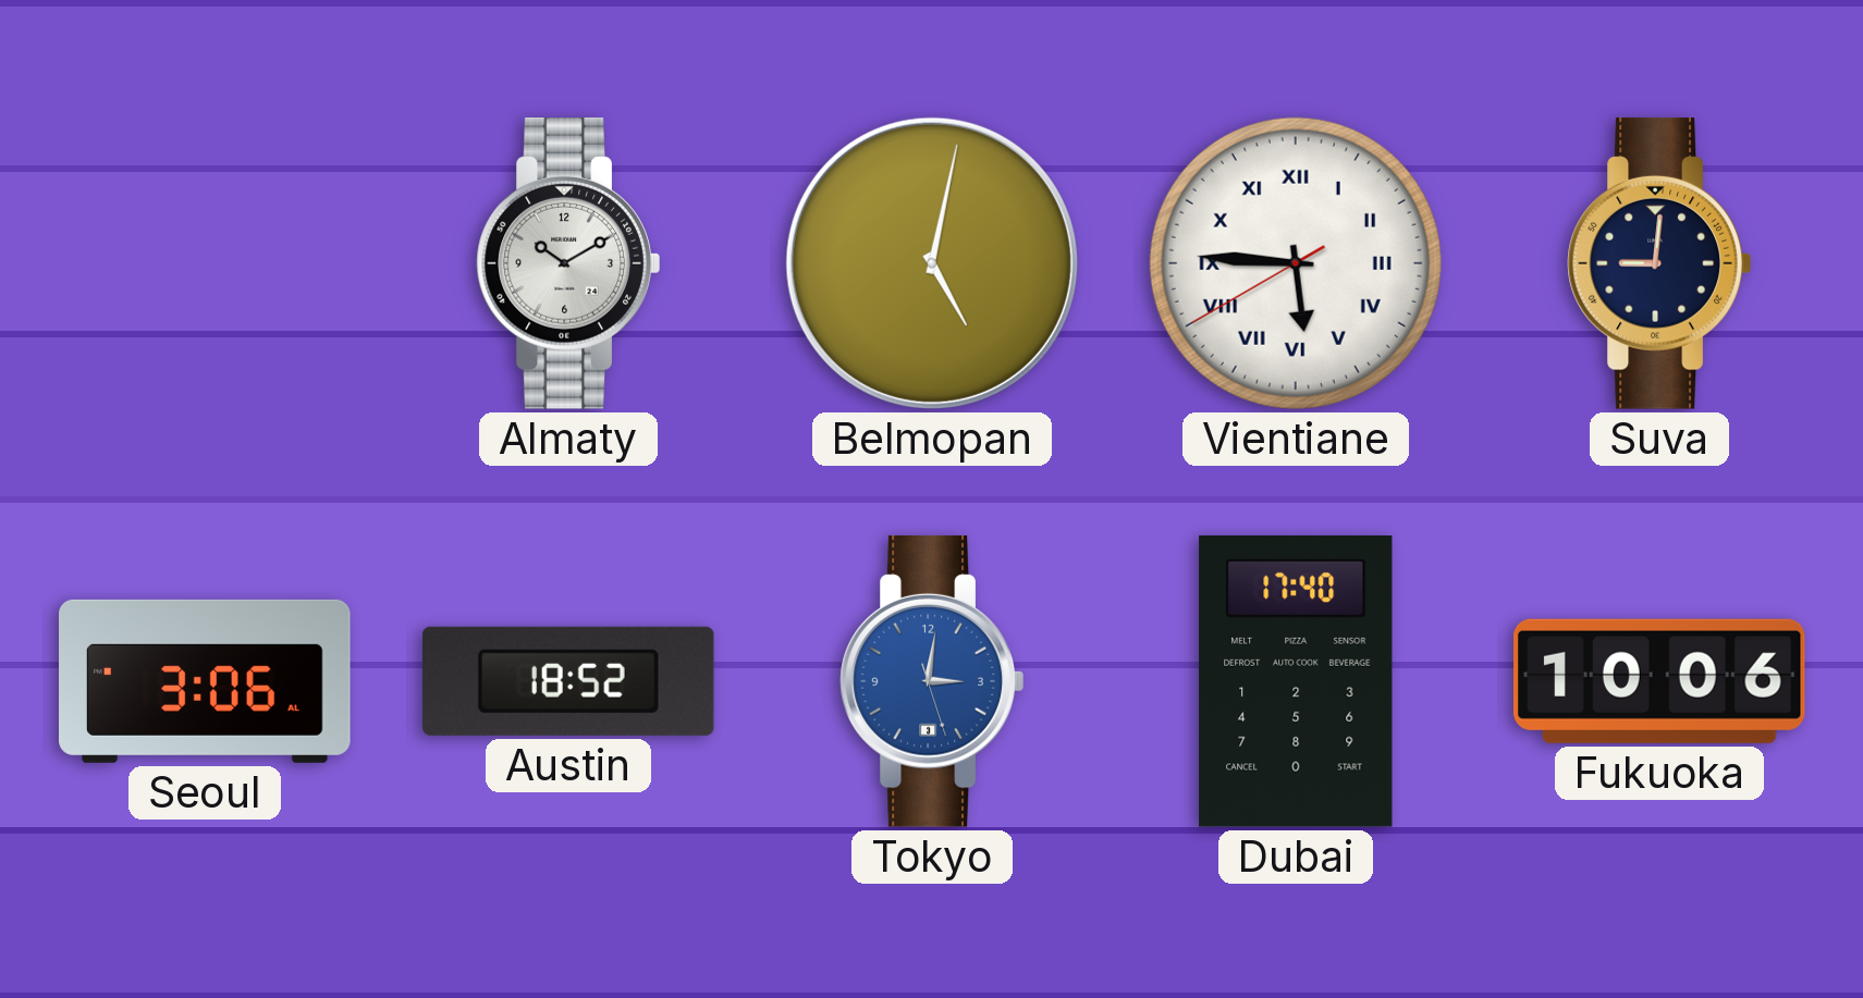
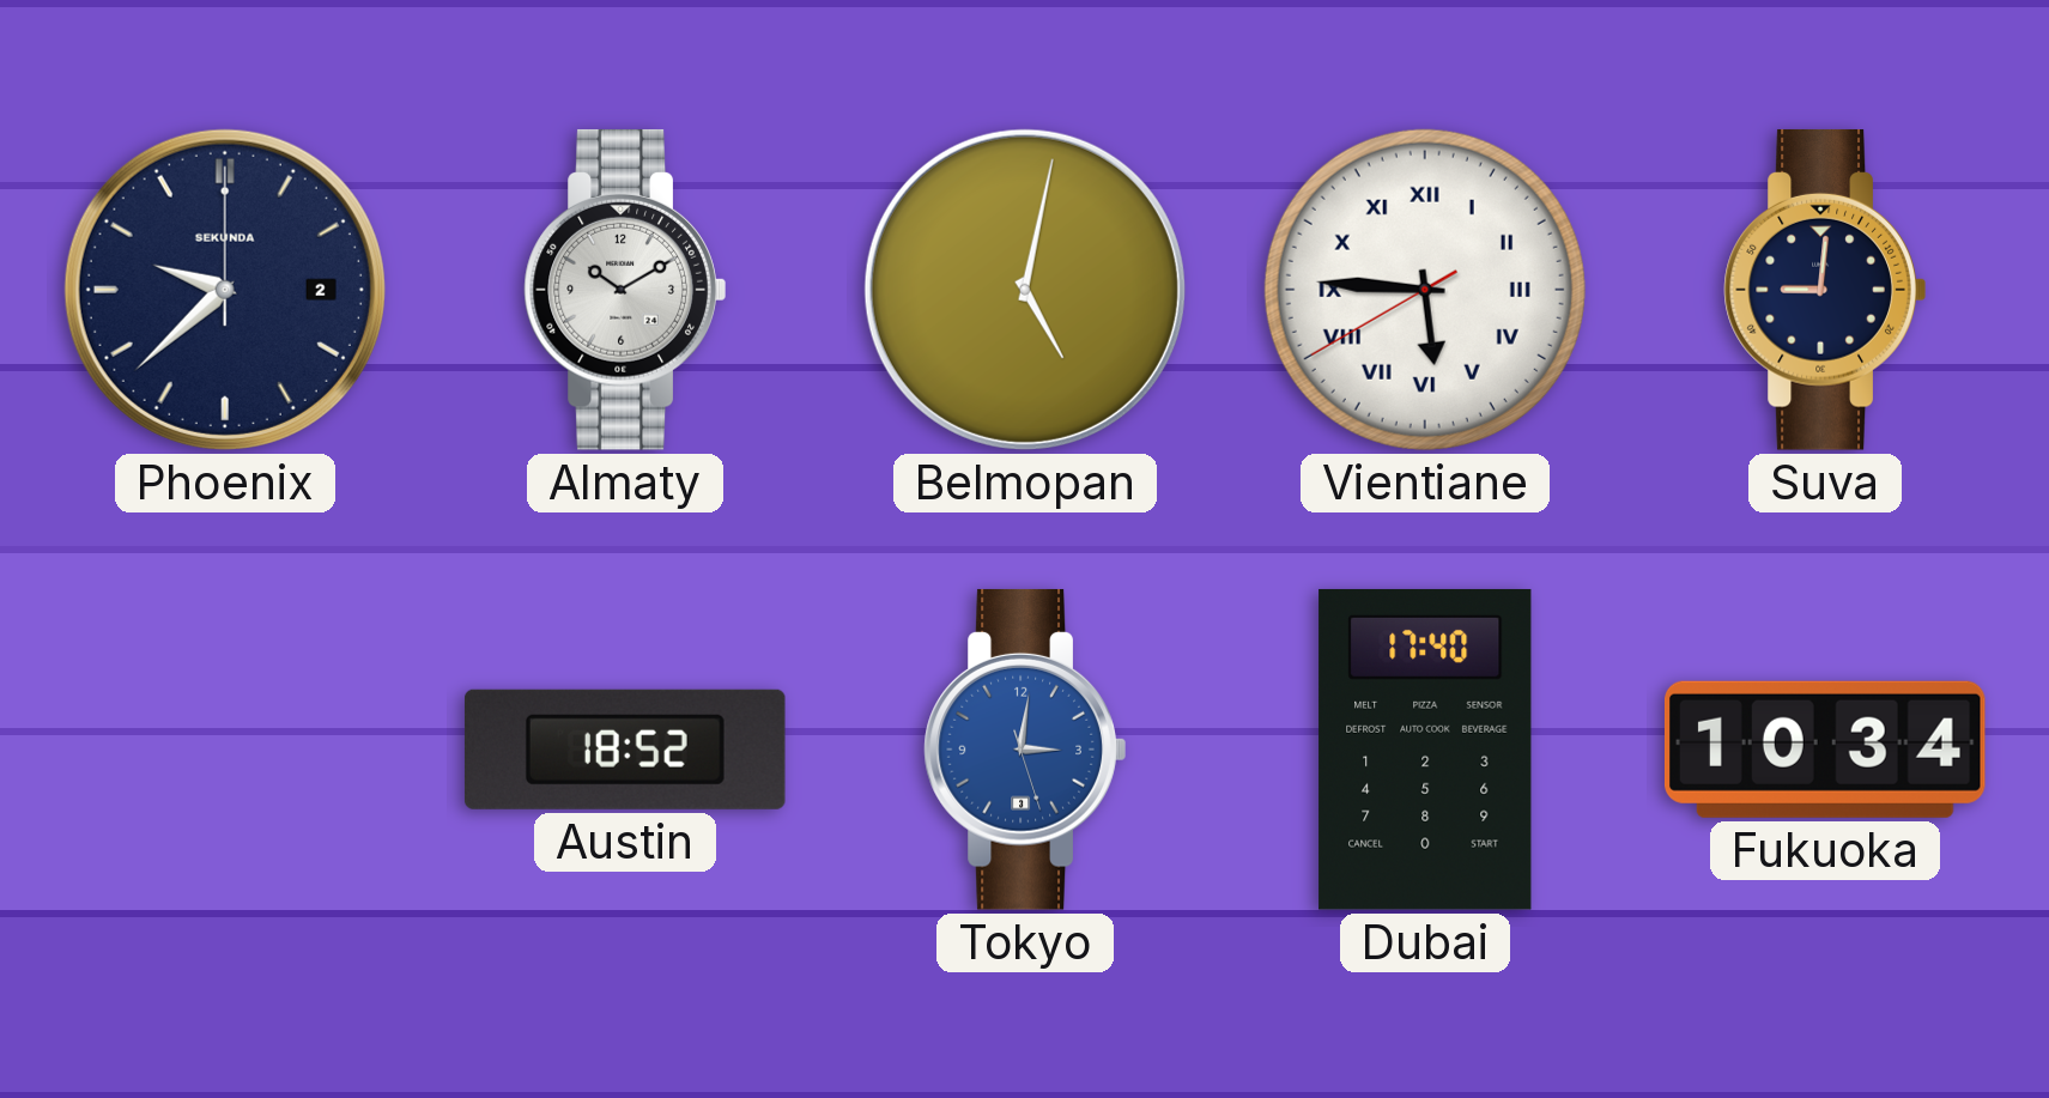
Phoenix: none -> 9:38
Seoul: 3:06 -> none
Fukuoka: 10:06 -> 10:34
